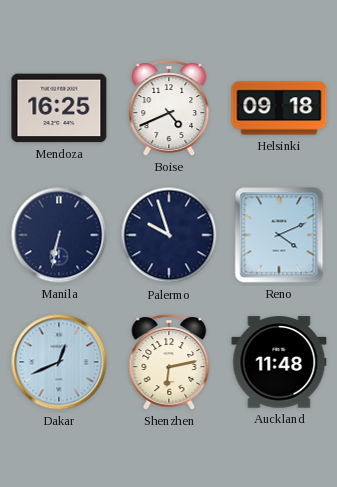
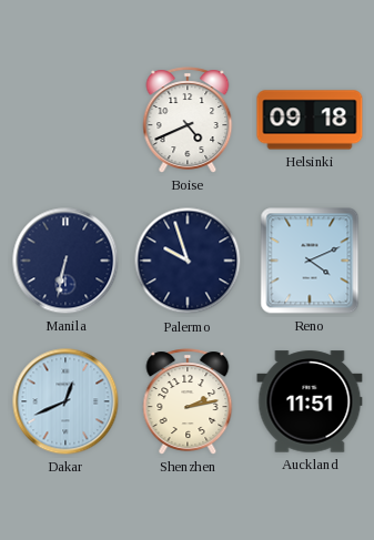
Mendoza: 16:25 -> none
Shenzhen: 6:13 -> 2:13
Auckland: 11:48 -> 11:51
